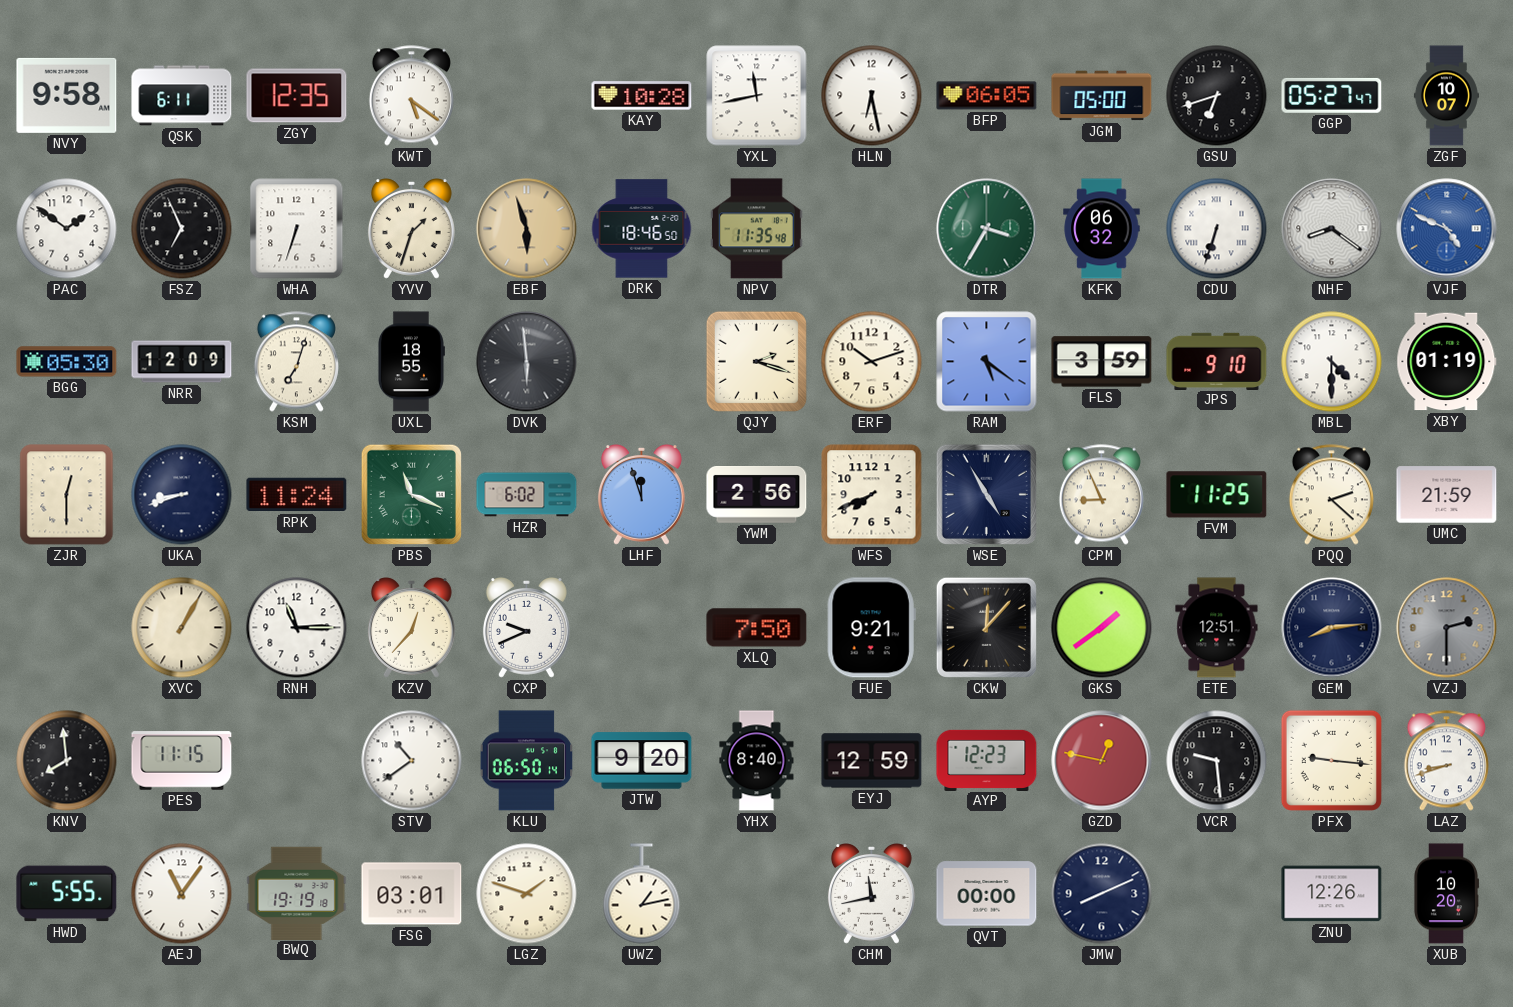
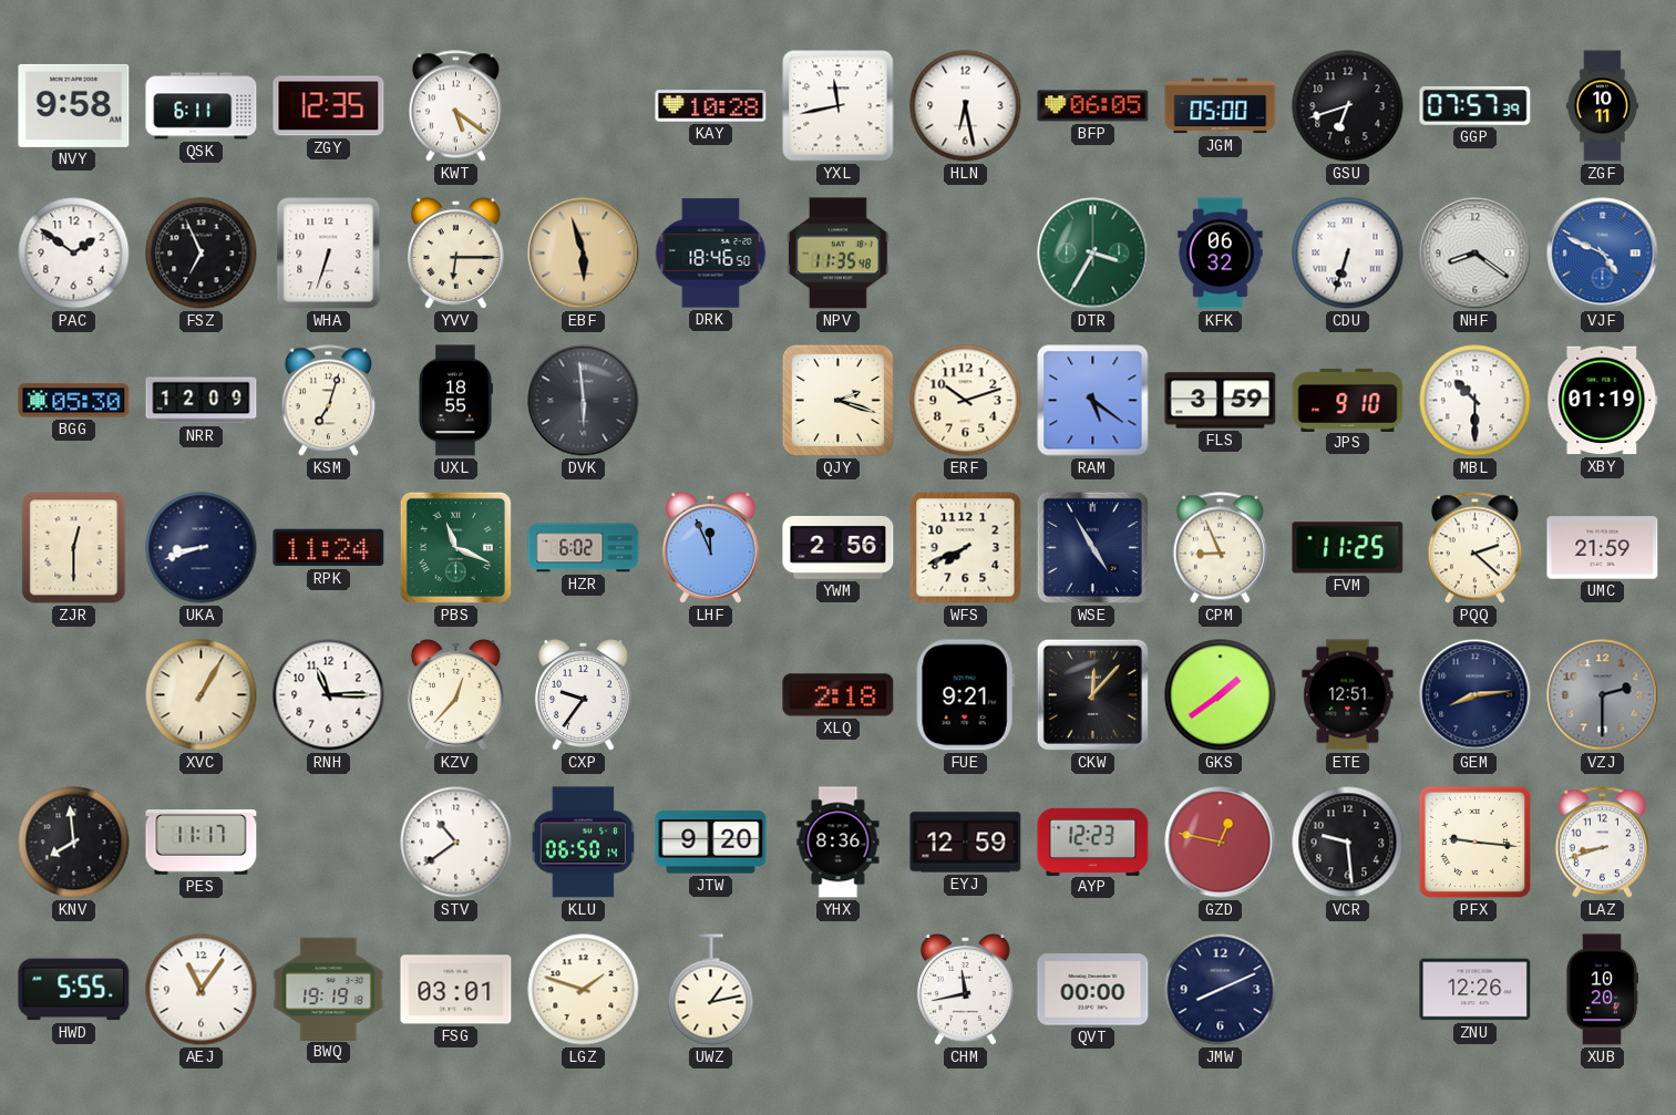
GGP: 05:27 -> 07:57
ZGF: 10:07 -> 10:11
YVV: 1:33 -> 6:15
MBL: 4:30 -> 10:30
LHF: 11:57 -> 11:56
CXP: 9:41 -> 9:36
XLQ: 7:50 -> 2:18
PES: 11:15 -> 11:17
YHX: 8:40 -> 8:36
